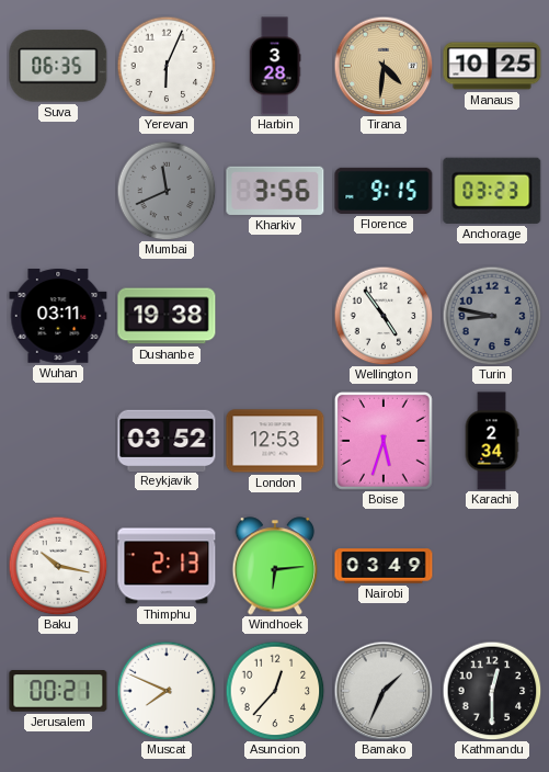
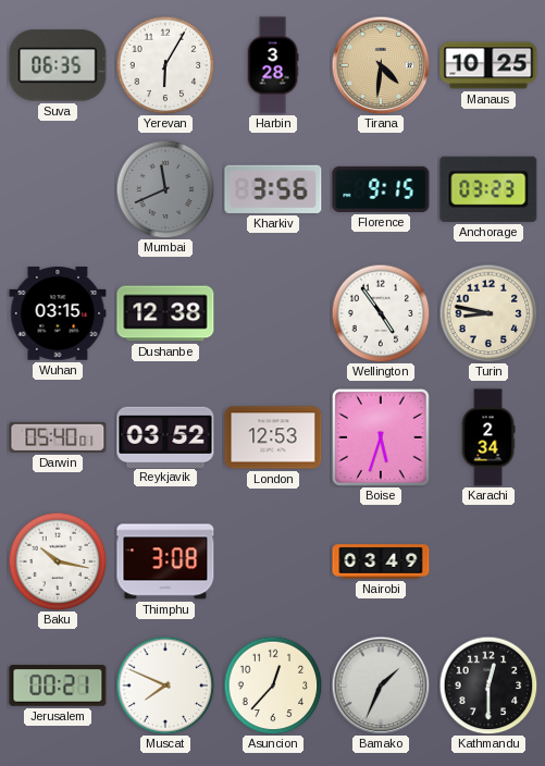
Yerevan: 6:04 -> 6:05
Wuhan: 03:11 -> 03:15
Dushanbe: 19:38 -> 12:38
Turin dial: grey -> cream
Darwin: none -> 05:40
Thimphu: 2:13 -> 3:08
Windhoek: 6:14 -> none
